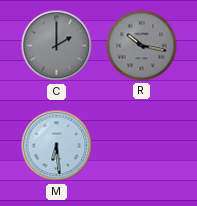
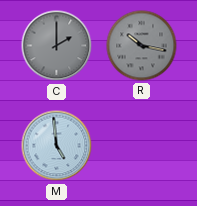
M: 6:29 -> 4:59
